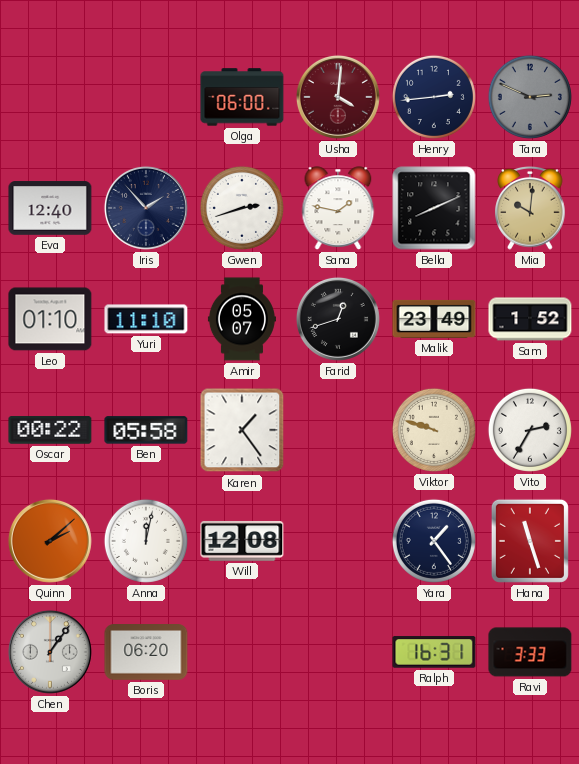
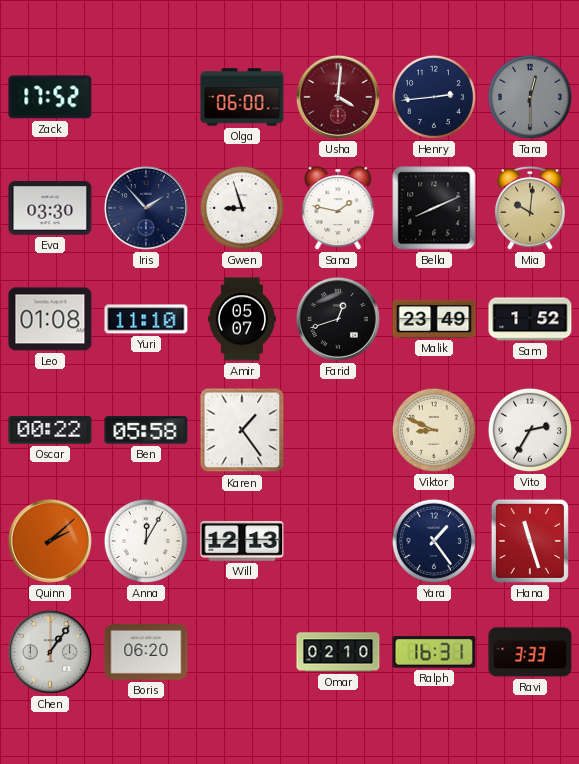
Zack: none -> 17:52
Tara: 2:49 -> 12:30
Eva: 12:40 -> 03:30
Gwen: 2:42 -> 8:57
Leo: 01:10 -> 01:08
Viktor: 9:48 -> 8:49
Anna: 12:02 -> 12:05
Will: 12:08 -> 12:13
Omar: none -> 02:10
